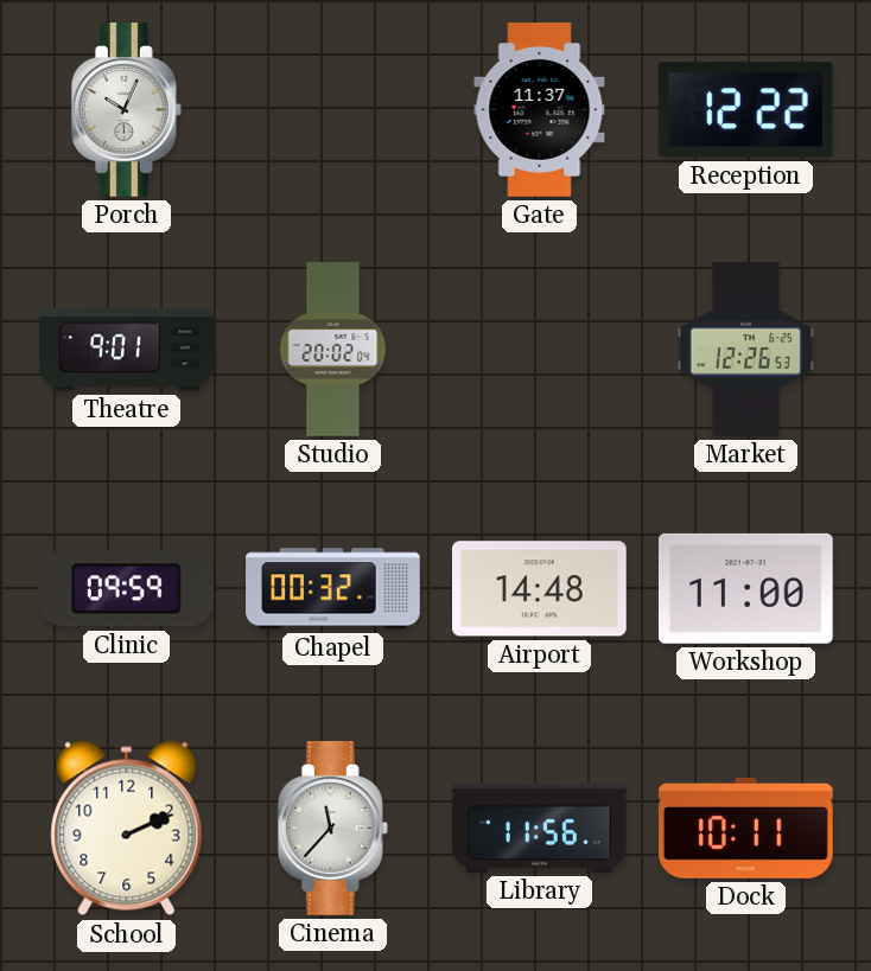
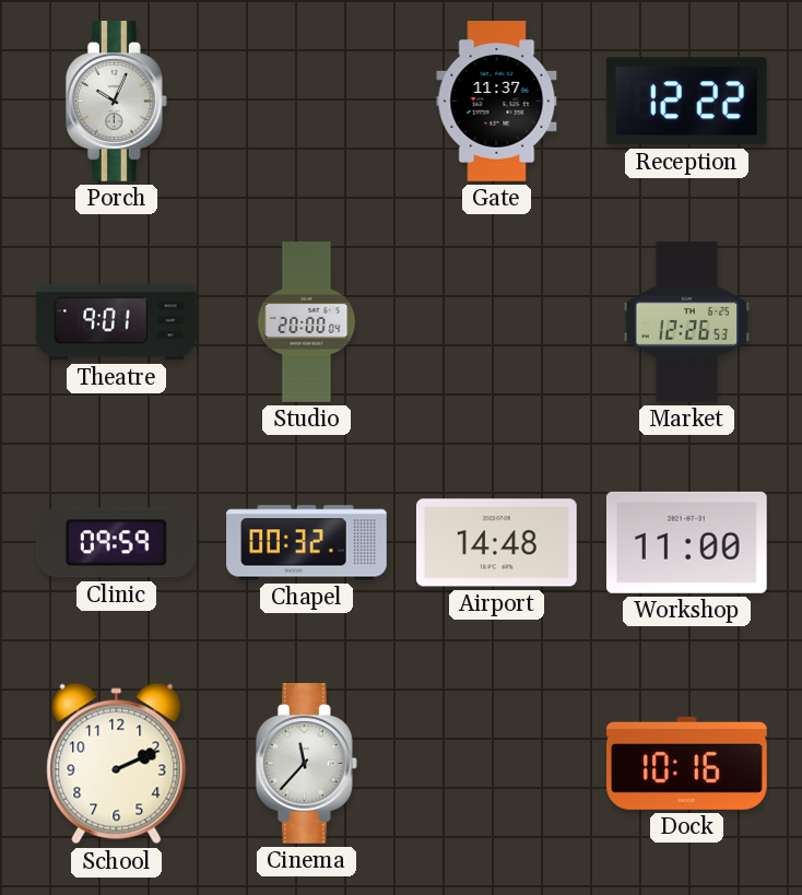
Studio: 20:02 -> 20:00
Library: 11:56 -> none
Dock: 10:11 -> 10:16
